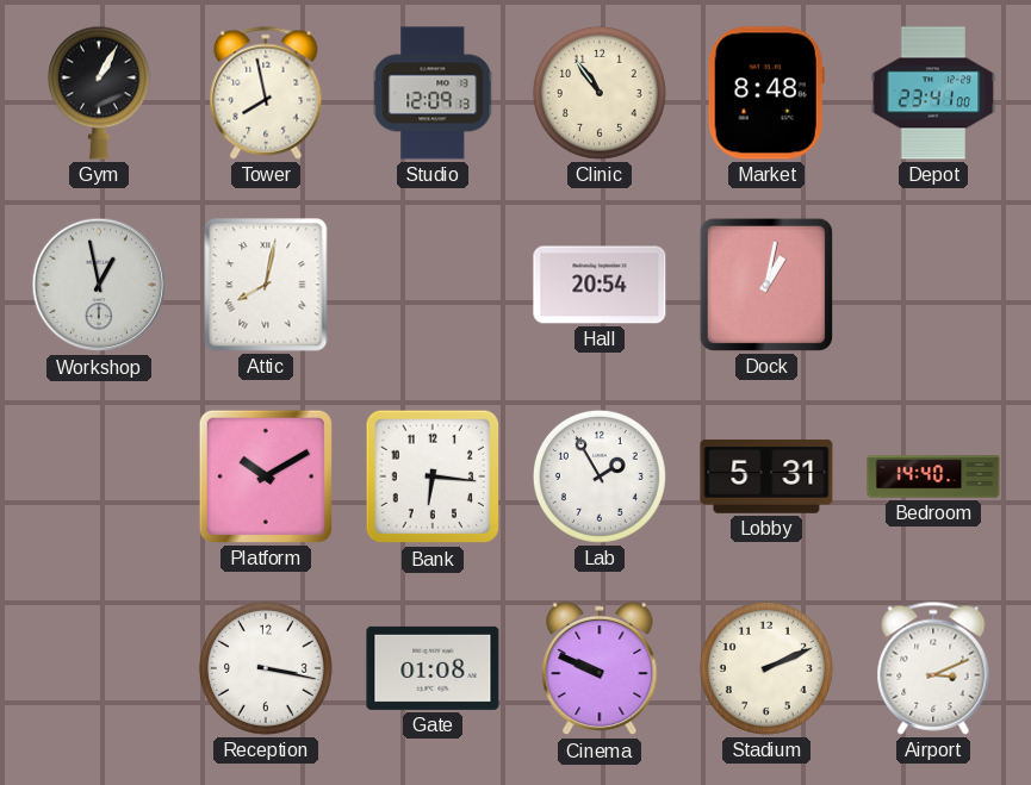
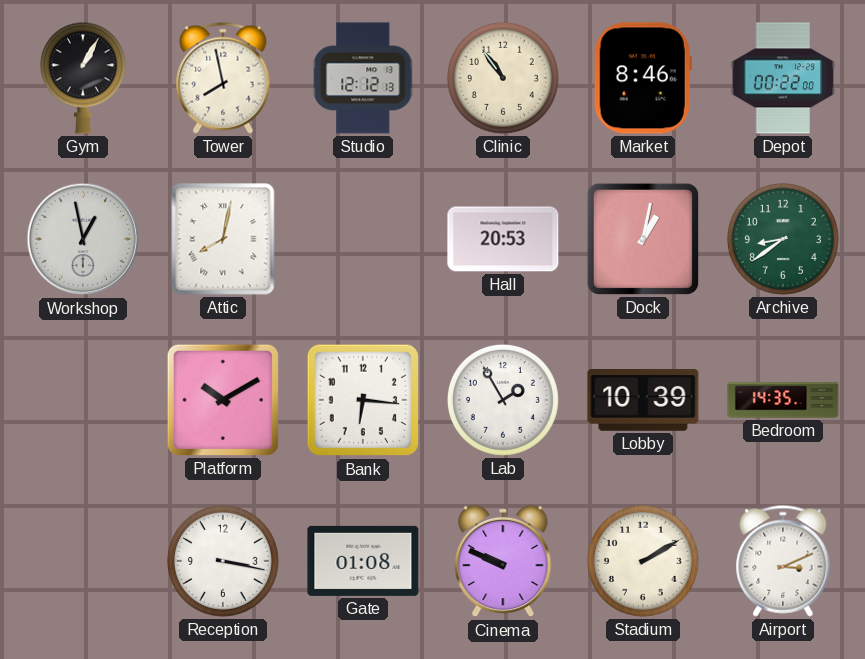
Studio: 12:09 -> 12:12
Market: 8:48 -> 8:46
Depot: 23:41 -> 00:22
Hall: 20:54 -> 20:53
Archive: none -> 8:39
Lobby: 5:31 -> 10:39
Bedroom: 14:40 -> 14:35
Stadium: 2:11 -> 2:10
